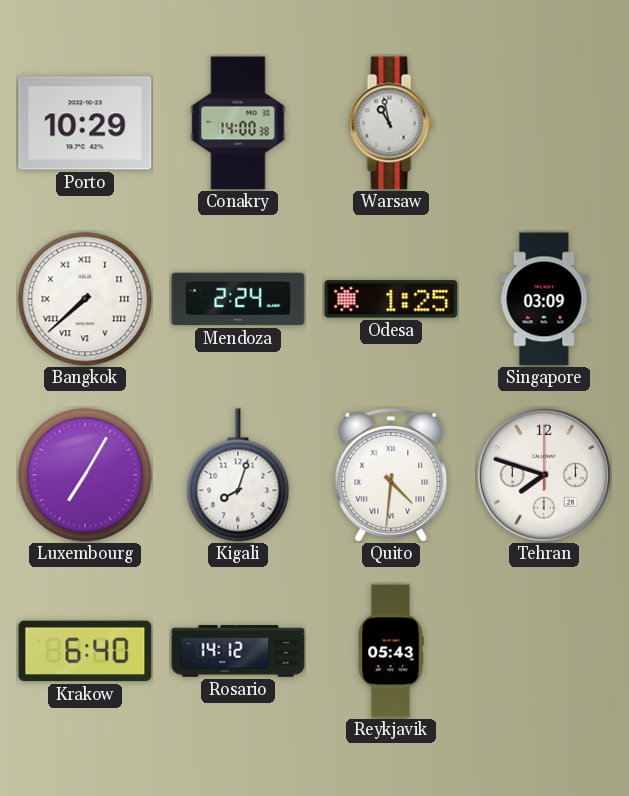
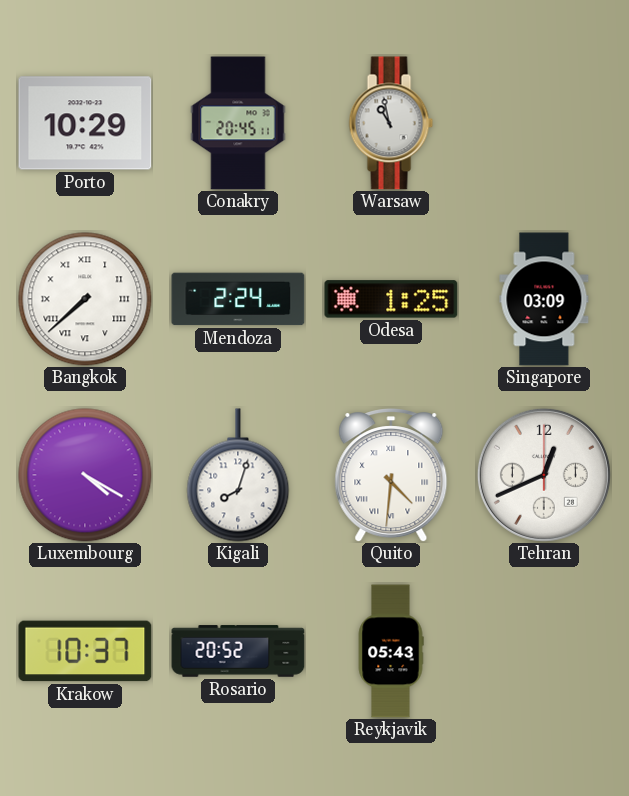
Conakry: 14:00 -> 20:45
Luxembourg: 7:05 -> 4:20
Tehran: 7:48 -> 12:41
Krakow: 6:40 -> 10:37
Rosario: 14:12 -> 20:52
